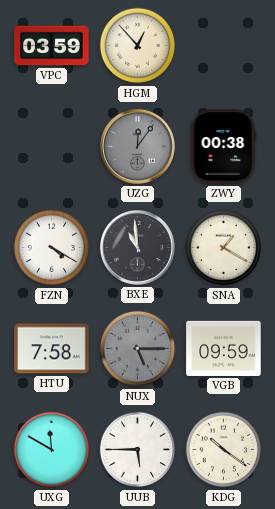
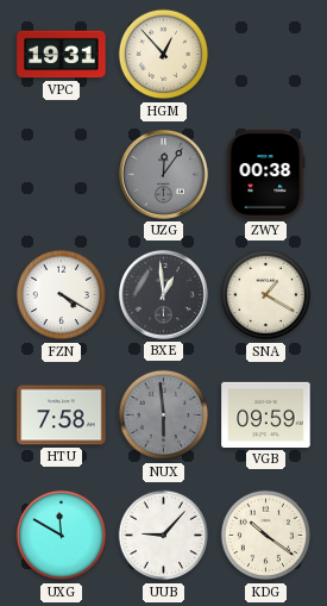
VPC: 03:59 -> 19:31
BXE: 10:59 -> 12:59
NUX: 5:15 -> 5:59
UUB: 5:45 -> 9:07
